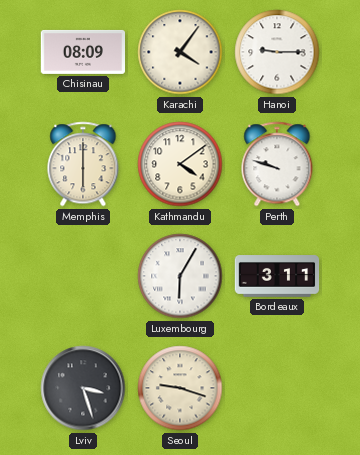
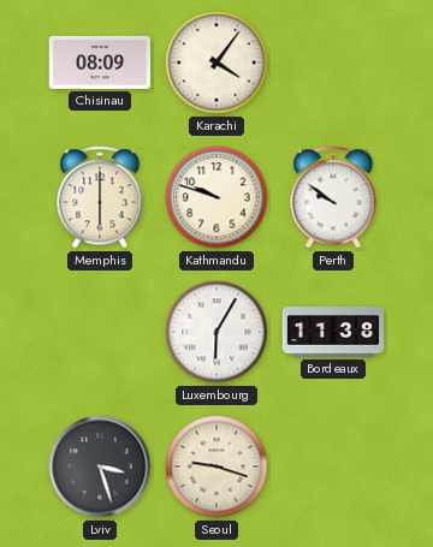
Hanoi: 9:15 -> none
Kathmandu: 4:09 -> 9:48
Perth: 9:48 -> 9:51
Bordeaux: 3:11 -> 11:38
